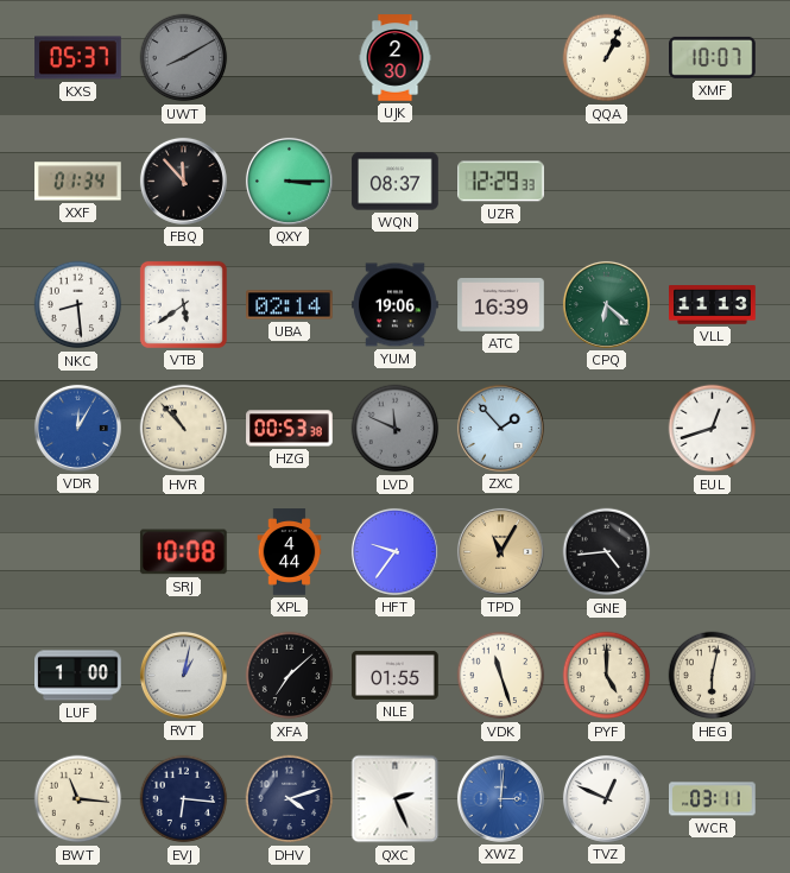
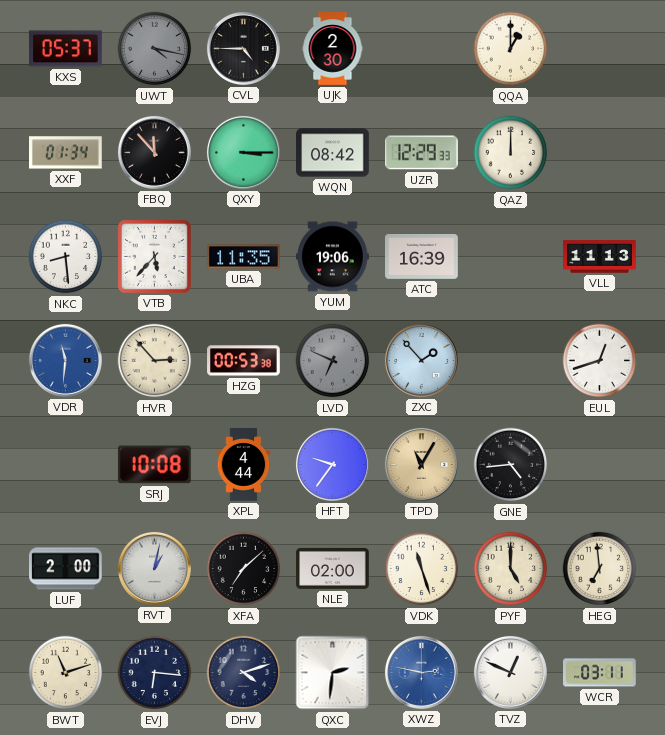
UWT: 8:10 -> 4:17
CVL: none -> 4:45
QQA: 1:04 -> 1:00
XMF: 10:07 -> none
WQN: 08:37 -> 08:42
QAZ: none -> 12:00
VTB: 5:39 -> 5:37
UBA: 02:14 -> 11:35
CPQ: 6:22 -> none
VDR: 12:05 -> 11:31
HVR: 10:53 -> 2:53
LVD: 11:49 -> 6:49
LUF: 1:00 -> 2:00
NLE: 01:55 -> 02:00
HEG: 6:02 -> 6:59
BWT: 11:16 -> 11:12
QXC: 2:26 -> 2:31
XWZ: 3:01 -> 2:47
